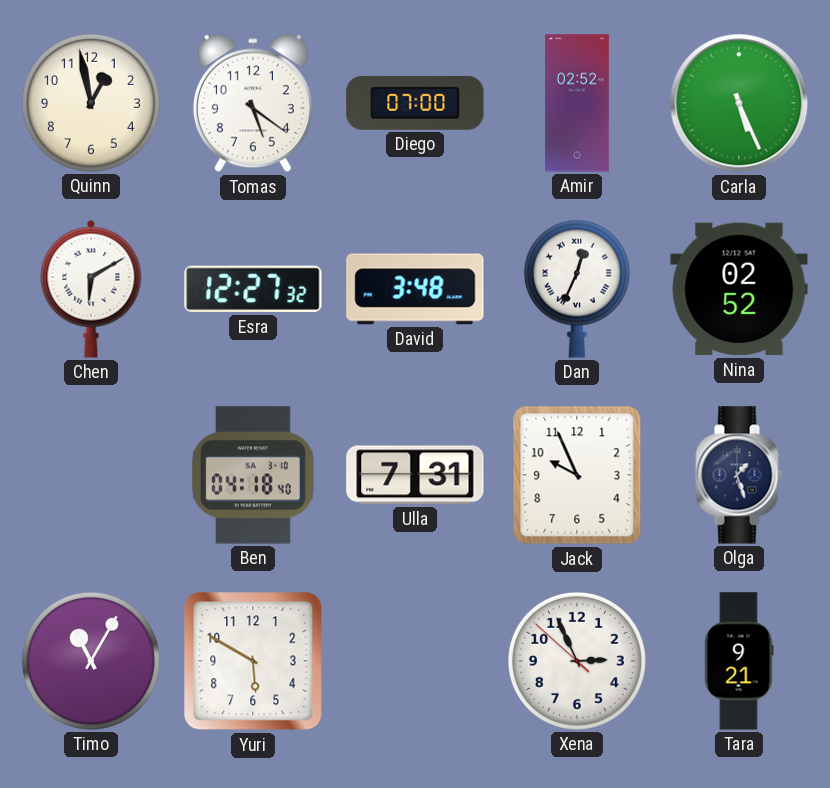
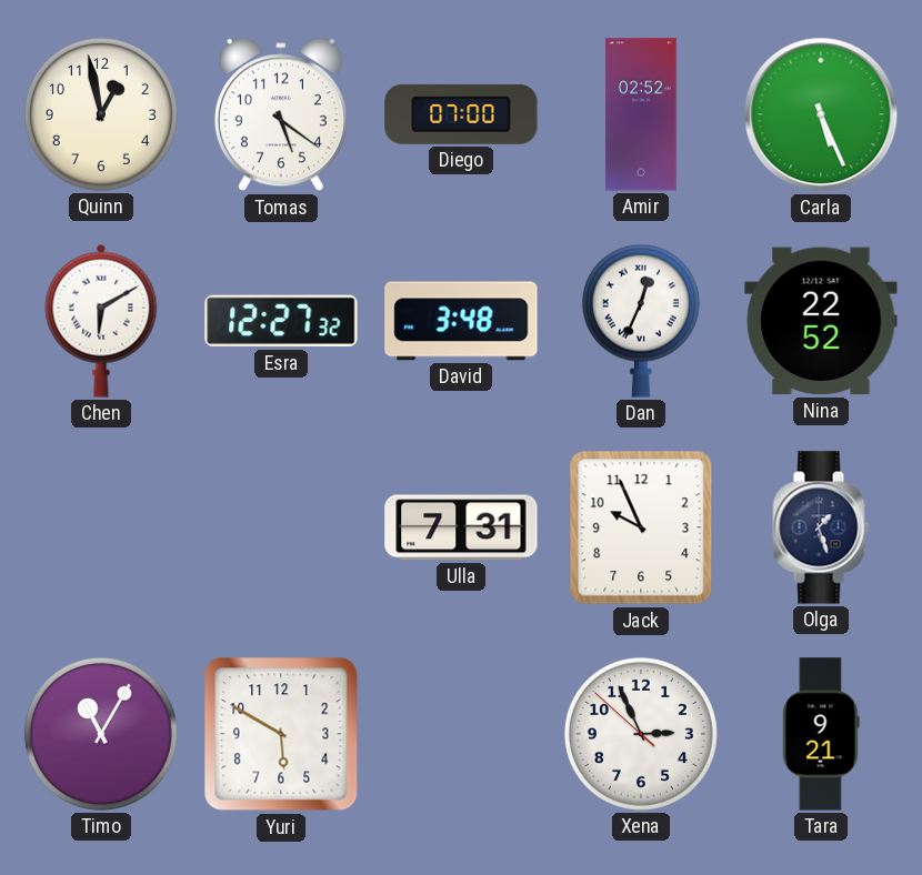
Nina: 02:52 -> 22:52
Ben: 04:18 -> none
